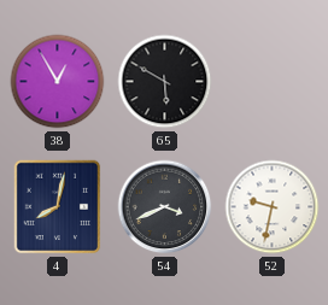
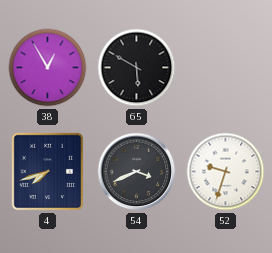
4: 8:02 -> 7:42
52: 9:32 -> 9:33
